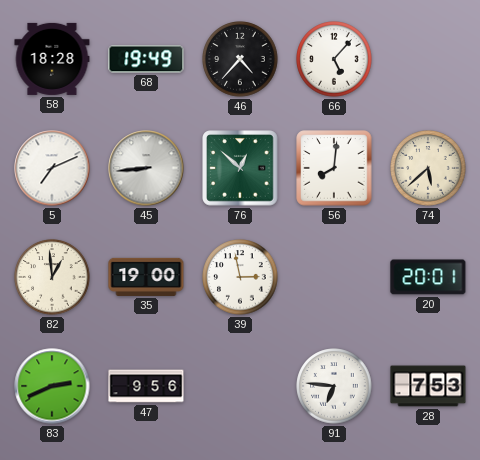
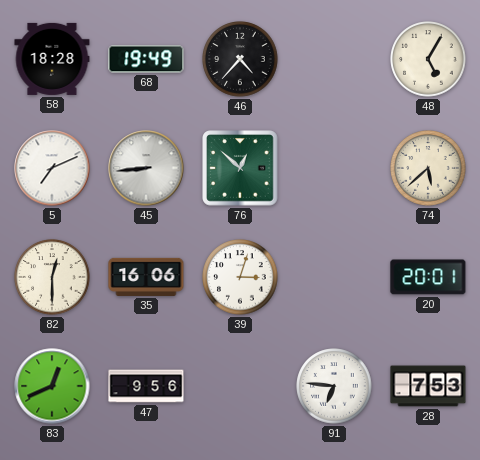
66: 5:07 -> none
48: none -> 5:05
56: 8:01 -> none
82: 12:59 -> 12:30
35: 19:00 -> 16:06
39: 2:58 -> 3:03
83: 2:41 -> 12:41
